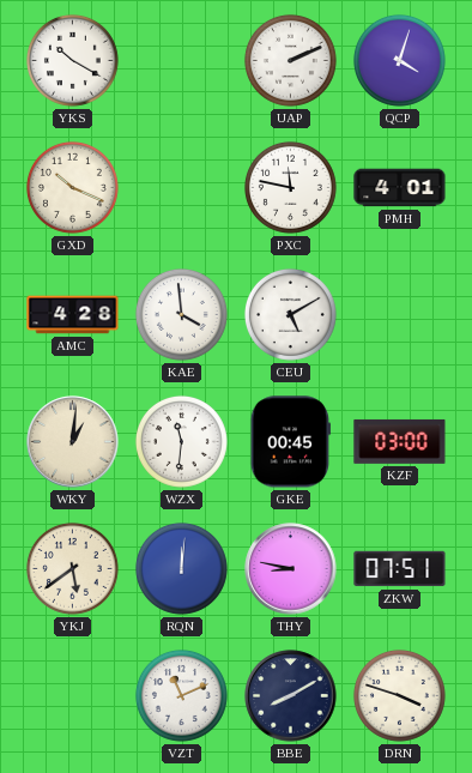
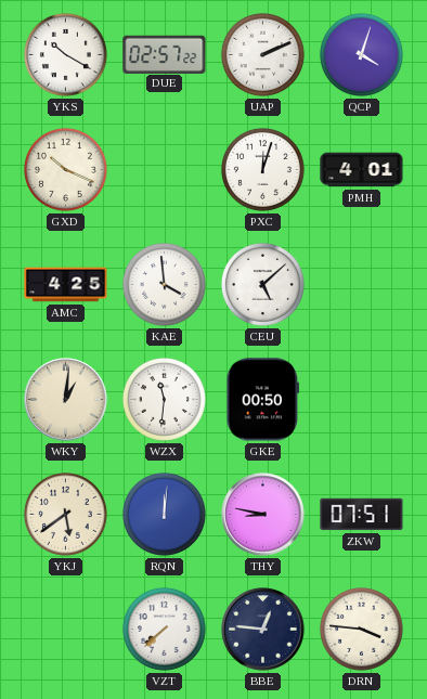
DUE: none -> 02:57
PXC: 11:47 -> 12:03
AMC: 4:28 -> 4:25
CEU: 5:10 -> 5:08
GKE: 00:45 -> 00:50
KZF: 03:00 -> none
VZT: 11:11 -> 7:38
BBE: 8:10 -> 12:46
DRN: 3:48 -> 3:46
